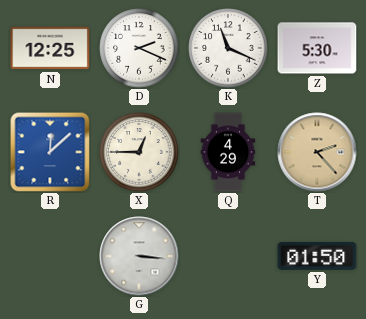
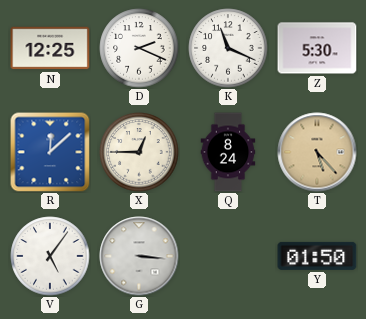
Q: 4:29 -> 8:24
T: 2:23 -> 5:23
V: none -> 5:06
